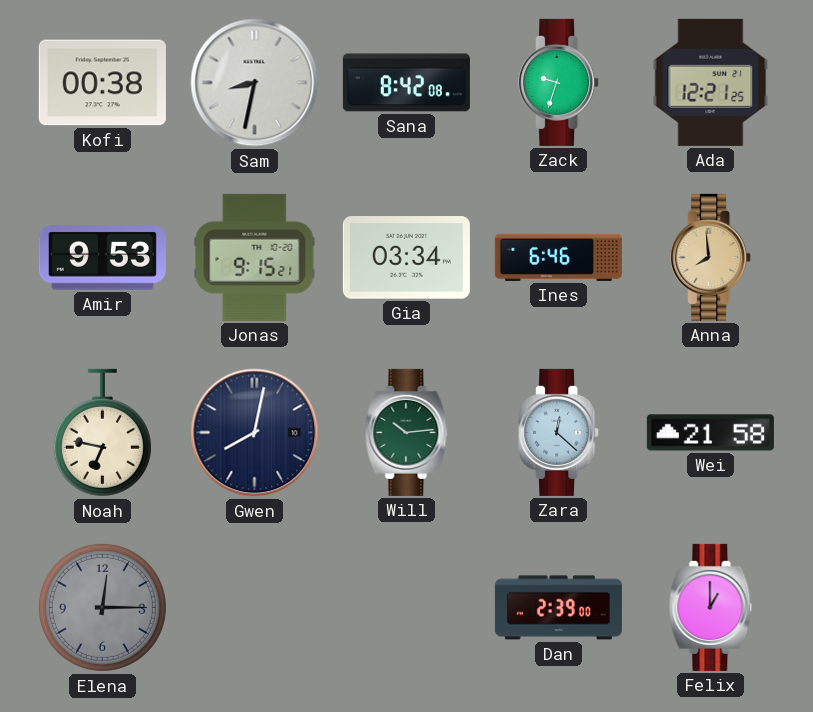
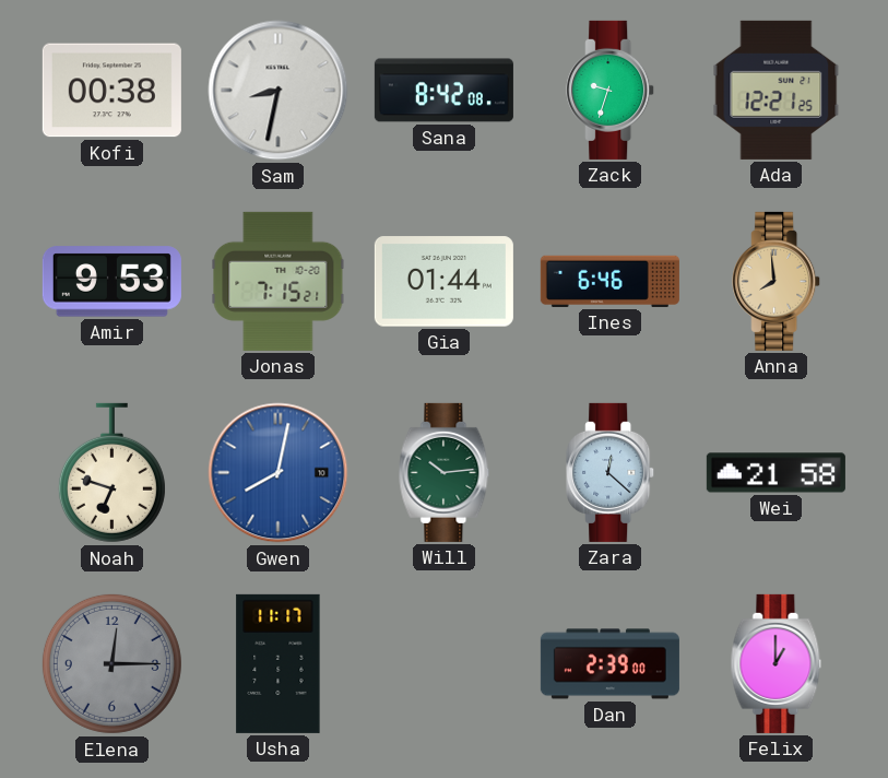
Jonas: 9:15 -> 7:15
Gia: 03:34 -> 01:44
Noah: 6:47 -> 6:48
Gwen dial: navy -> blue
Usha: none -> 11:17
